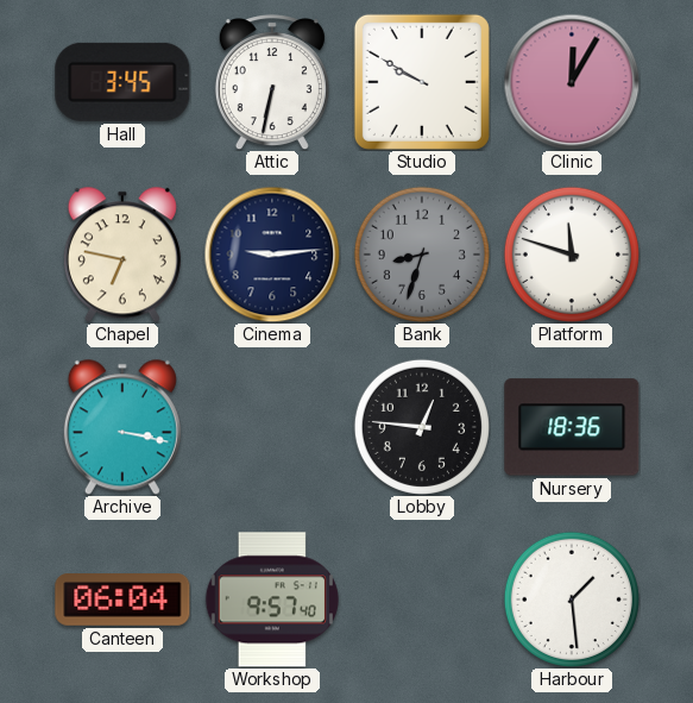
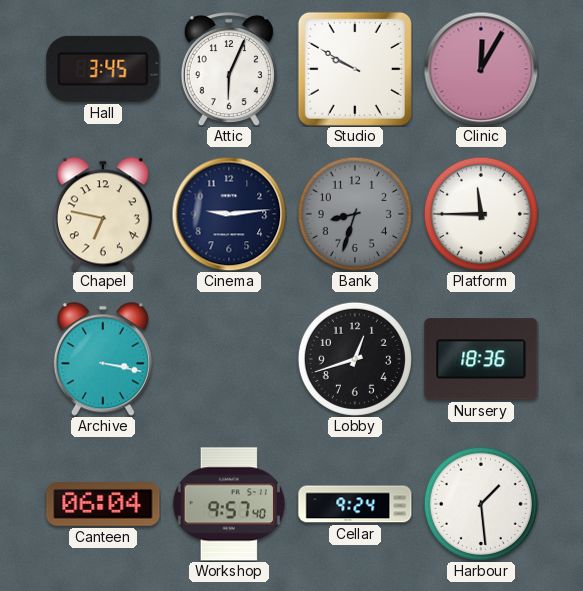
Attic: 6:32 -> 6:04
Platform: 11:48 -> 11:45
Lobby: 12:46 -> 12:42
Cellar: none -> 9:24
